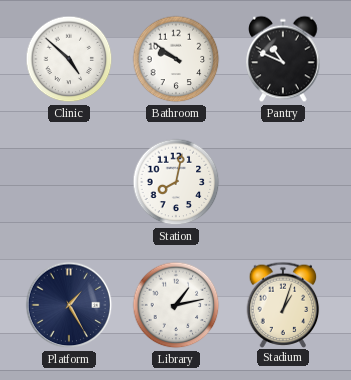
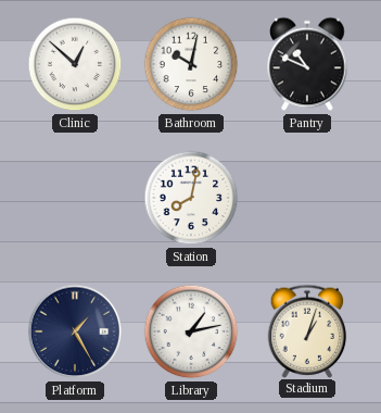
Clinic: 4:52 -> 12:52
Bathroom: 9:51 -> 10:02
